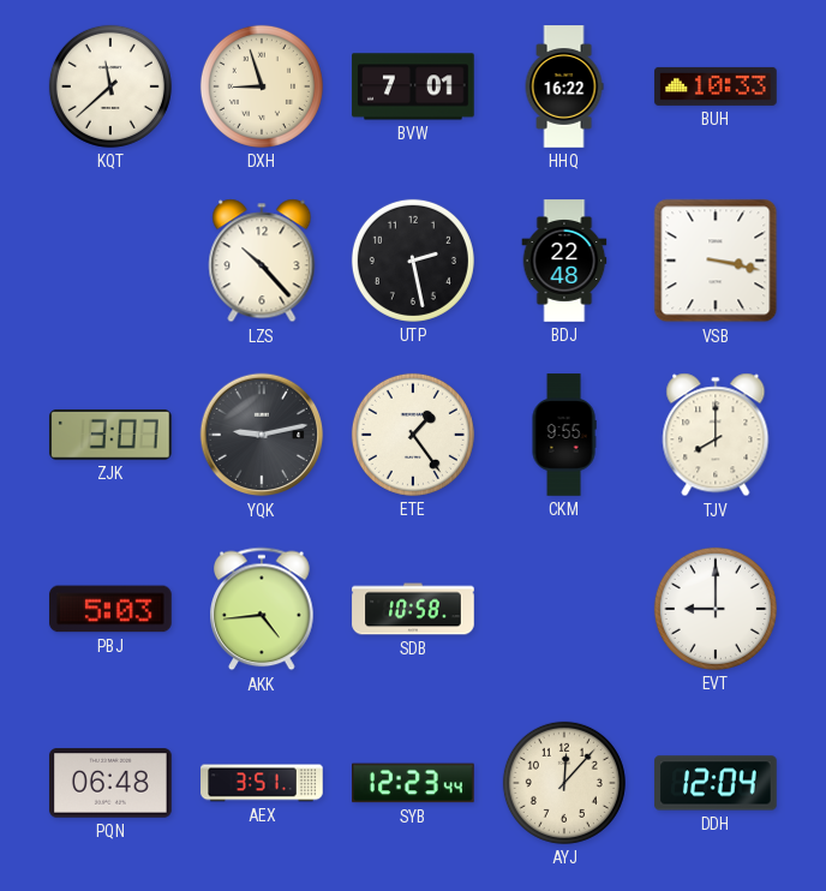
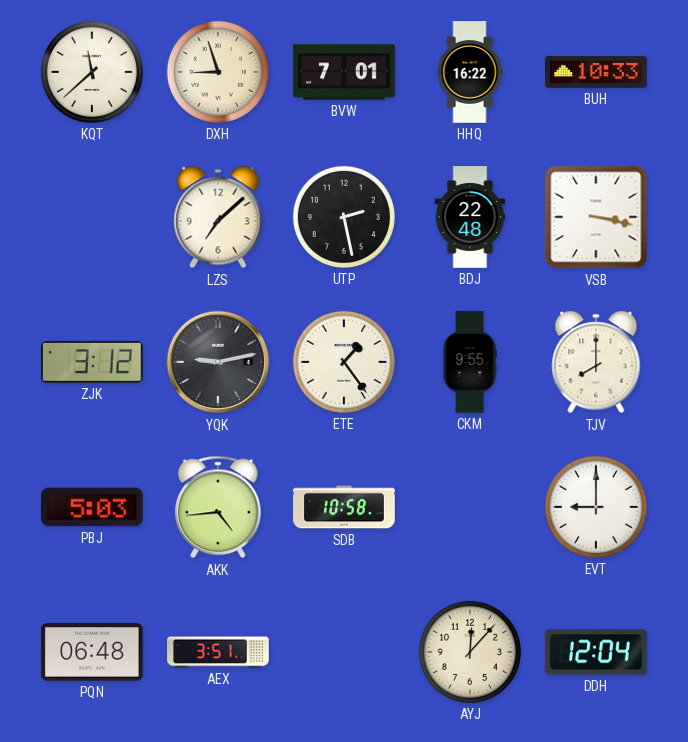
LZS: 10:23 -> 7:08
ZJK: 3:07 -> 3:12
SYB: 12:23 -> none
